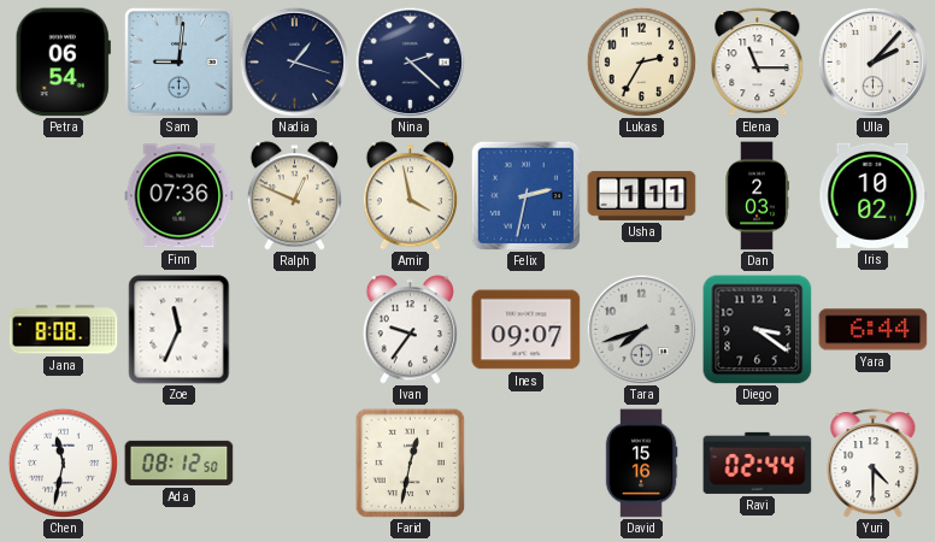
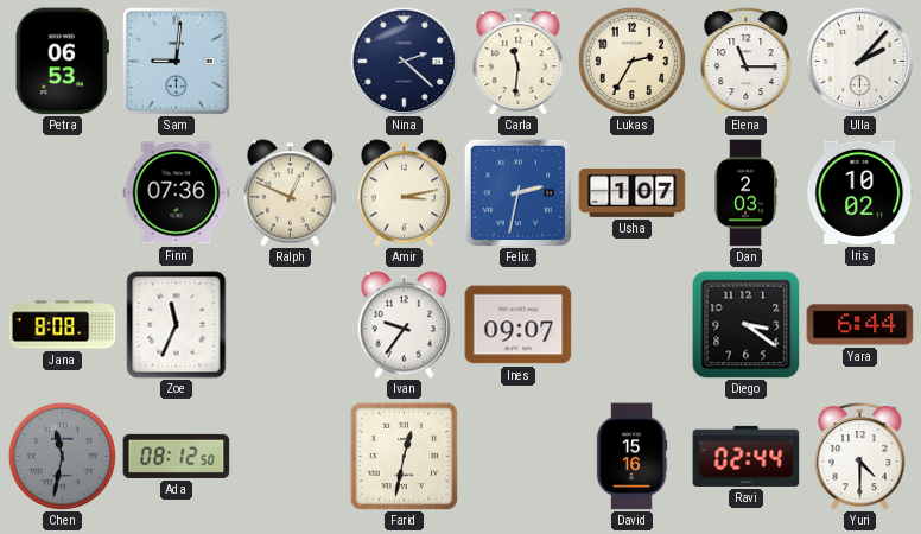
Petra: 06:54 -> 06:53
Nadia: 1:18 -> none
Carla: none -> 11:31
Amir: 3:58 -> 3:13
Usha: 1:11 -> 1:07
Tara: 7:42 -> none
Chen dial: white -> grey
